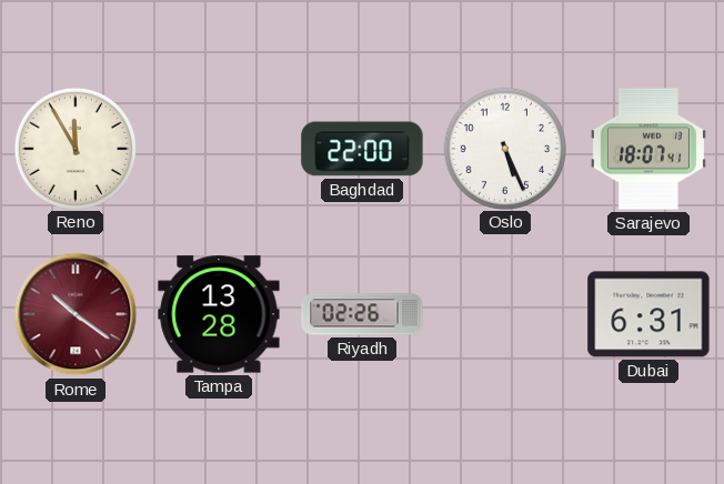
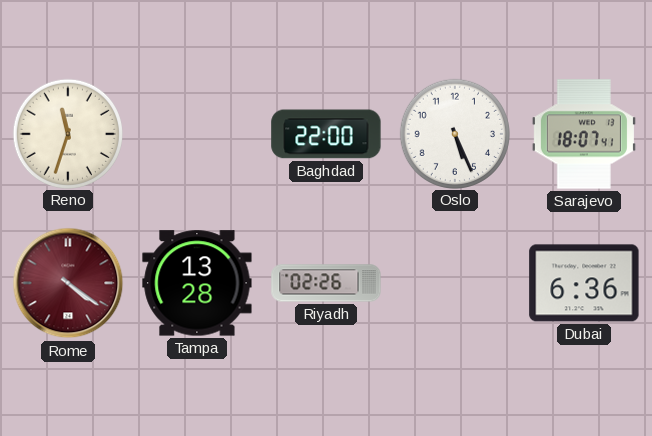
Reno: 11:55 -> 11:33
Rome: 10:21 -> 4:21
Dubai: 6:31 -> 6:36
